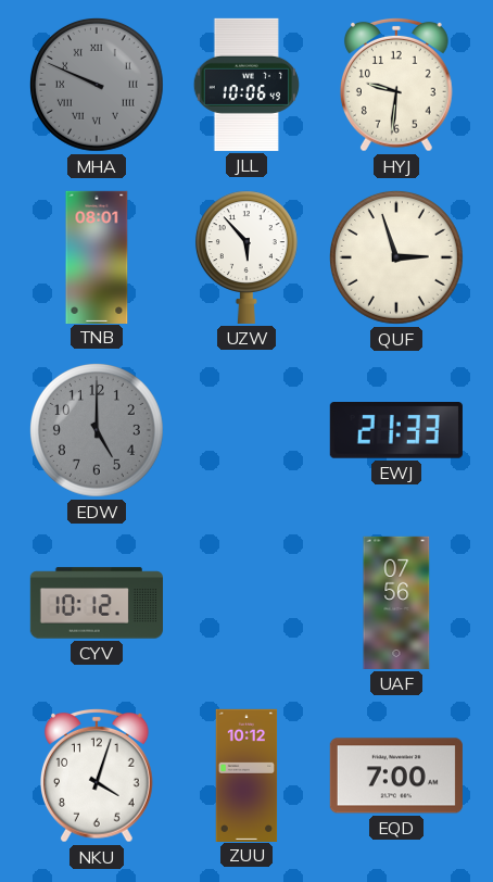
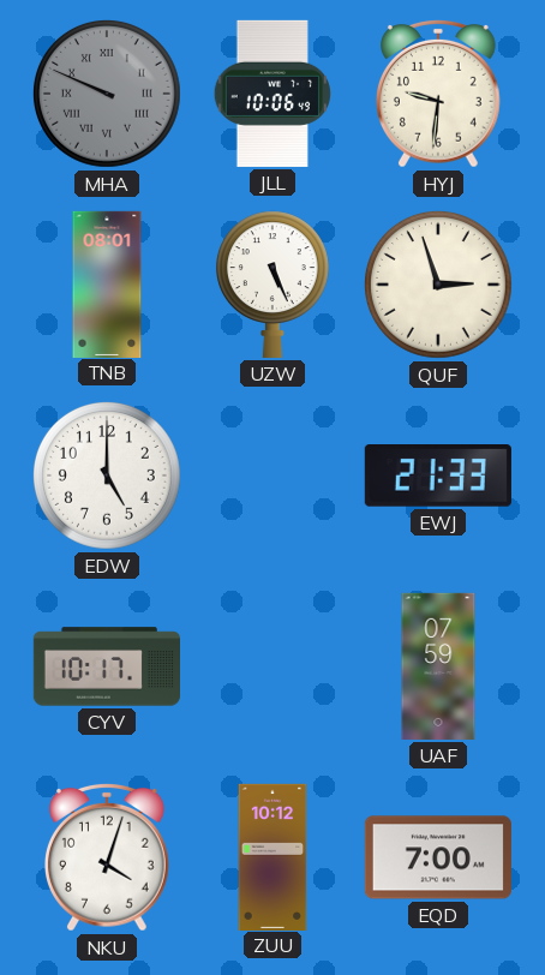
UZW: 5:53 -> 5:26
EDW dial: grey -> white
CYV: 10:12 -> 10:17
UAF: 07:56 -> 07:59
